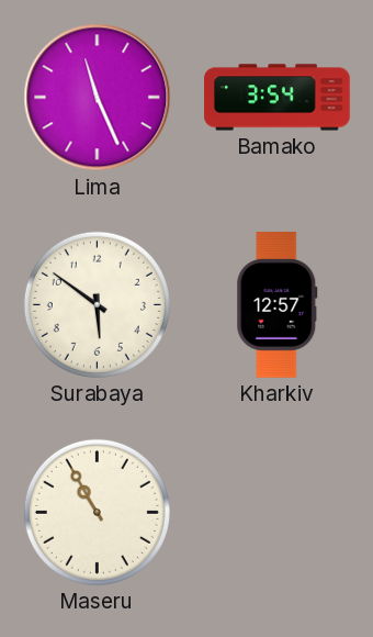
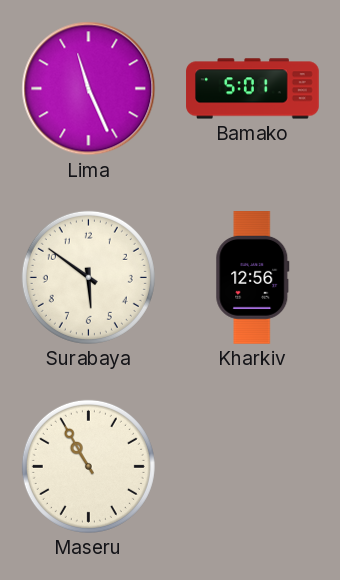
Bamako: 3:54 -> 5:01
Kharkiv: 12:57 -> 12:56
